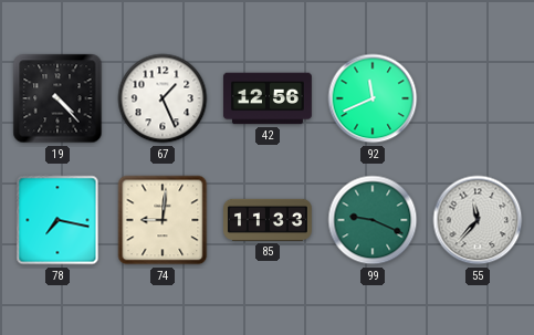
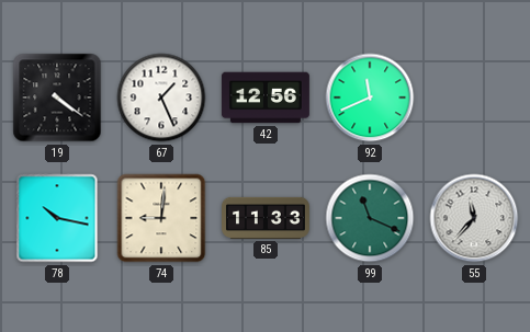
19: 4:23 -> 4:21
78: 7:17 -> 10:17
99: 9:19 -> 11:19
